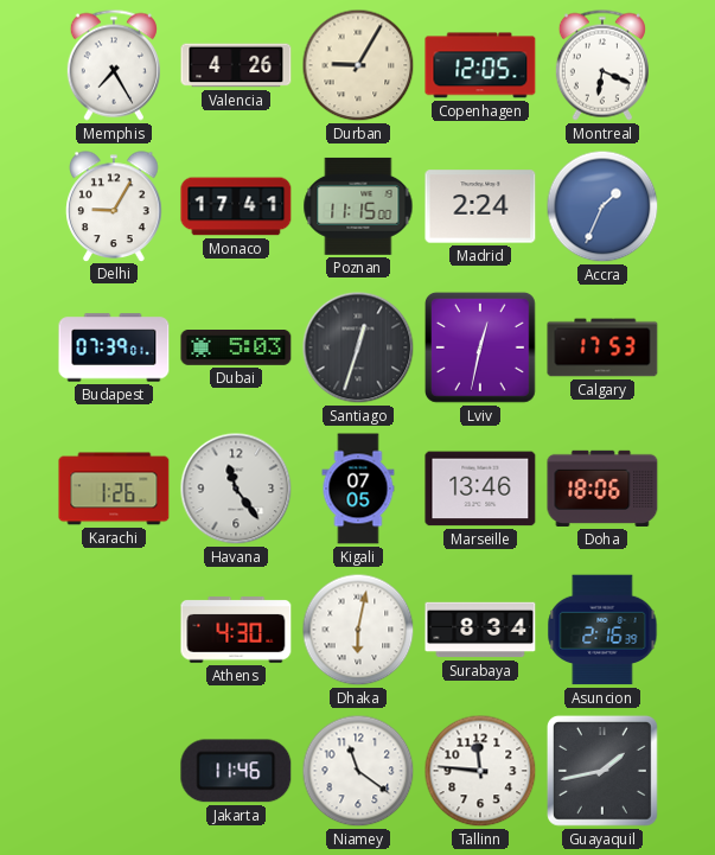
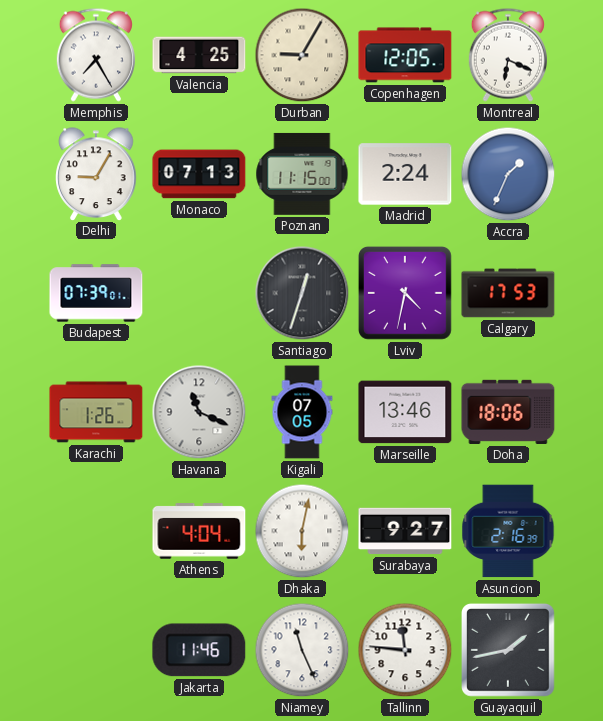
Valencia: 4:26 -> 4:25
Monaco: 17:41 -> 07:13
Dubai: 5:03 -> none
Lviv: 12:32 -> 4:32
Havana: 11:24 -> 11:19
Athens: 4:30 -> 4:04
Surabaya: 8:34 -> 9:27
Niamey: 11:21 -> 11:26
